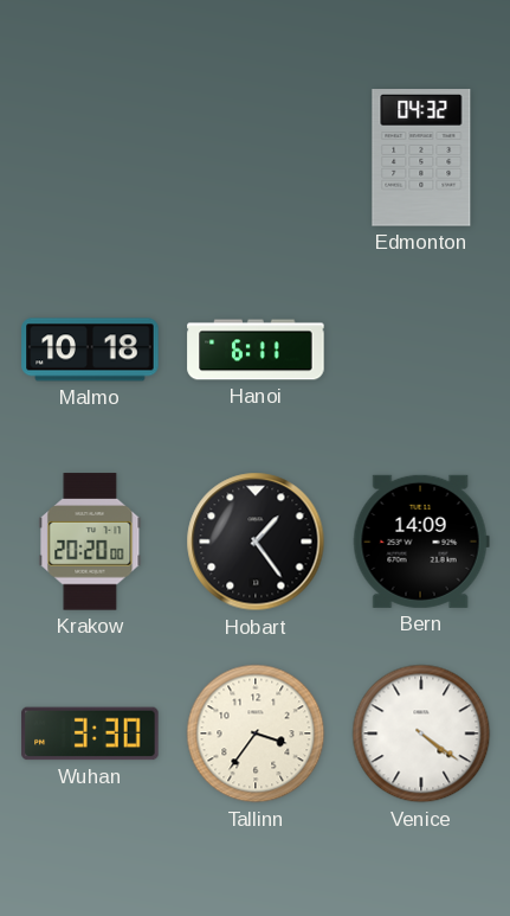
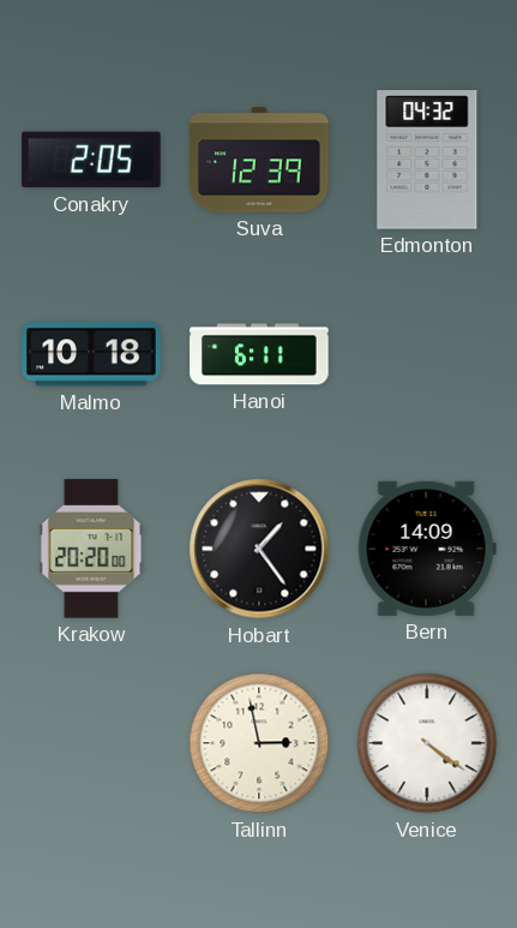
Conakry: none -> 2:05
Suva: none -> 12:39
Wuhan: 3:30 -> none
Tallinn: 3:36 -> 2:58
